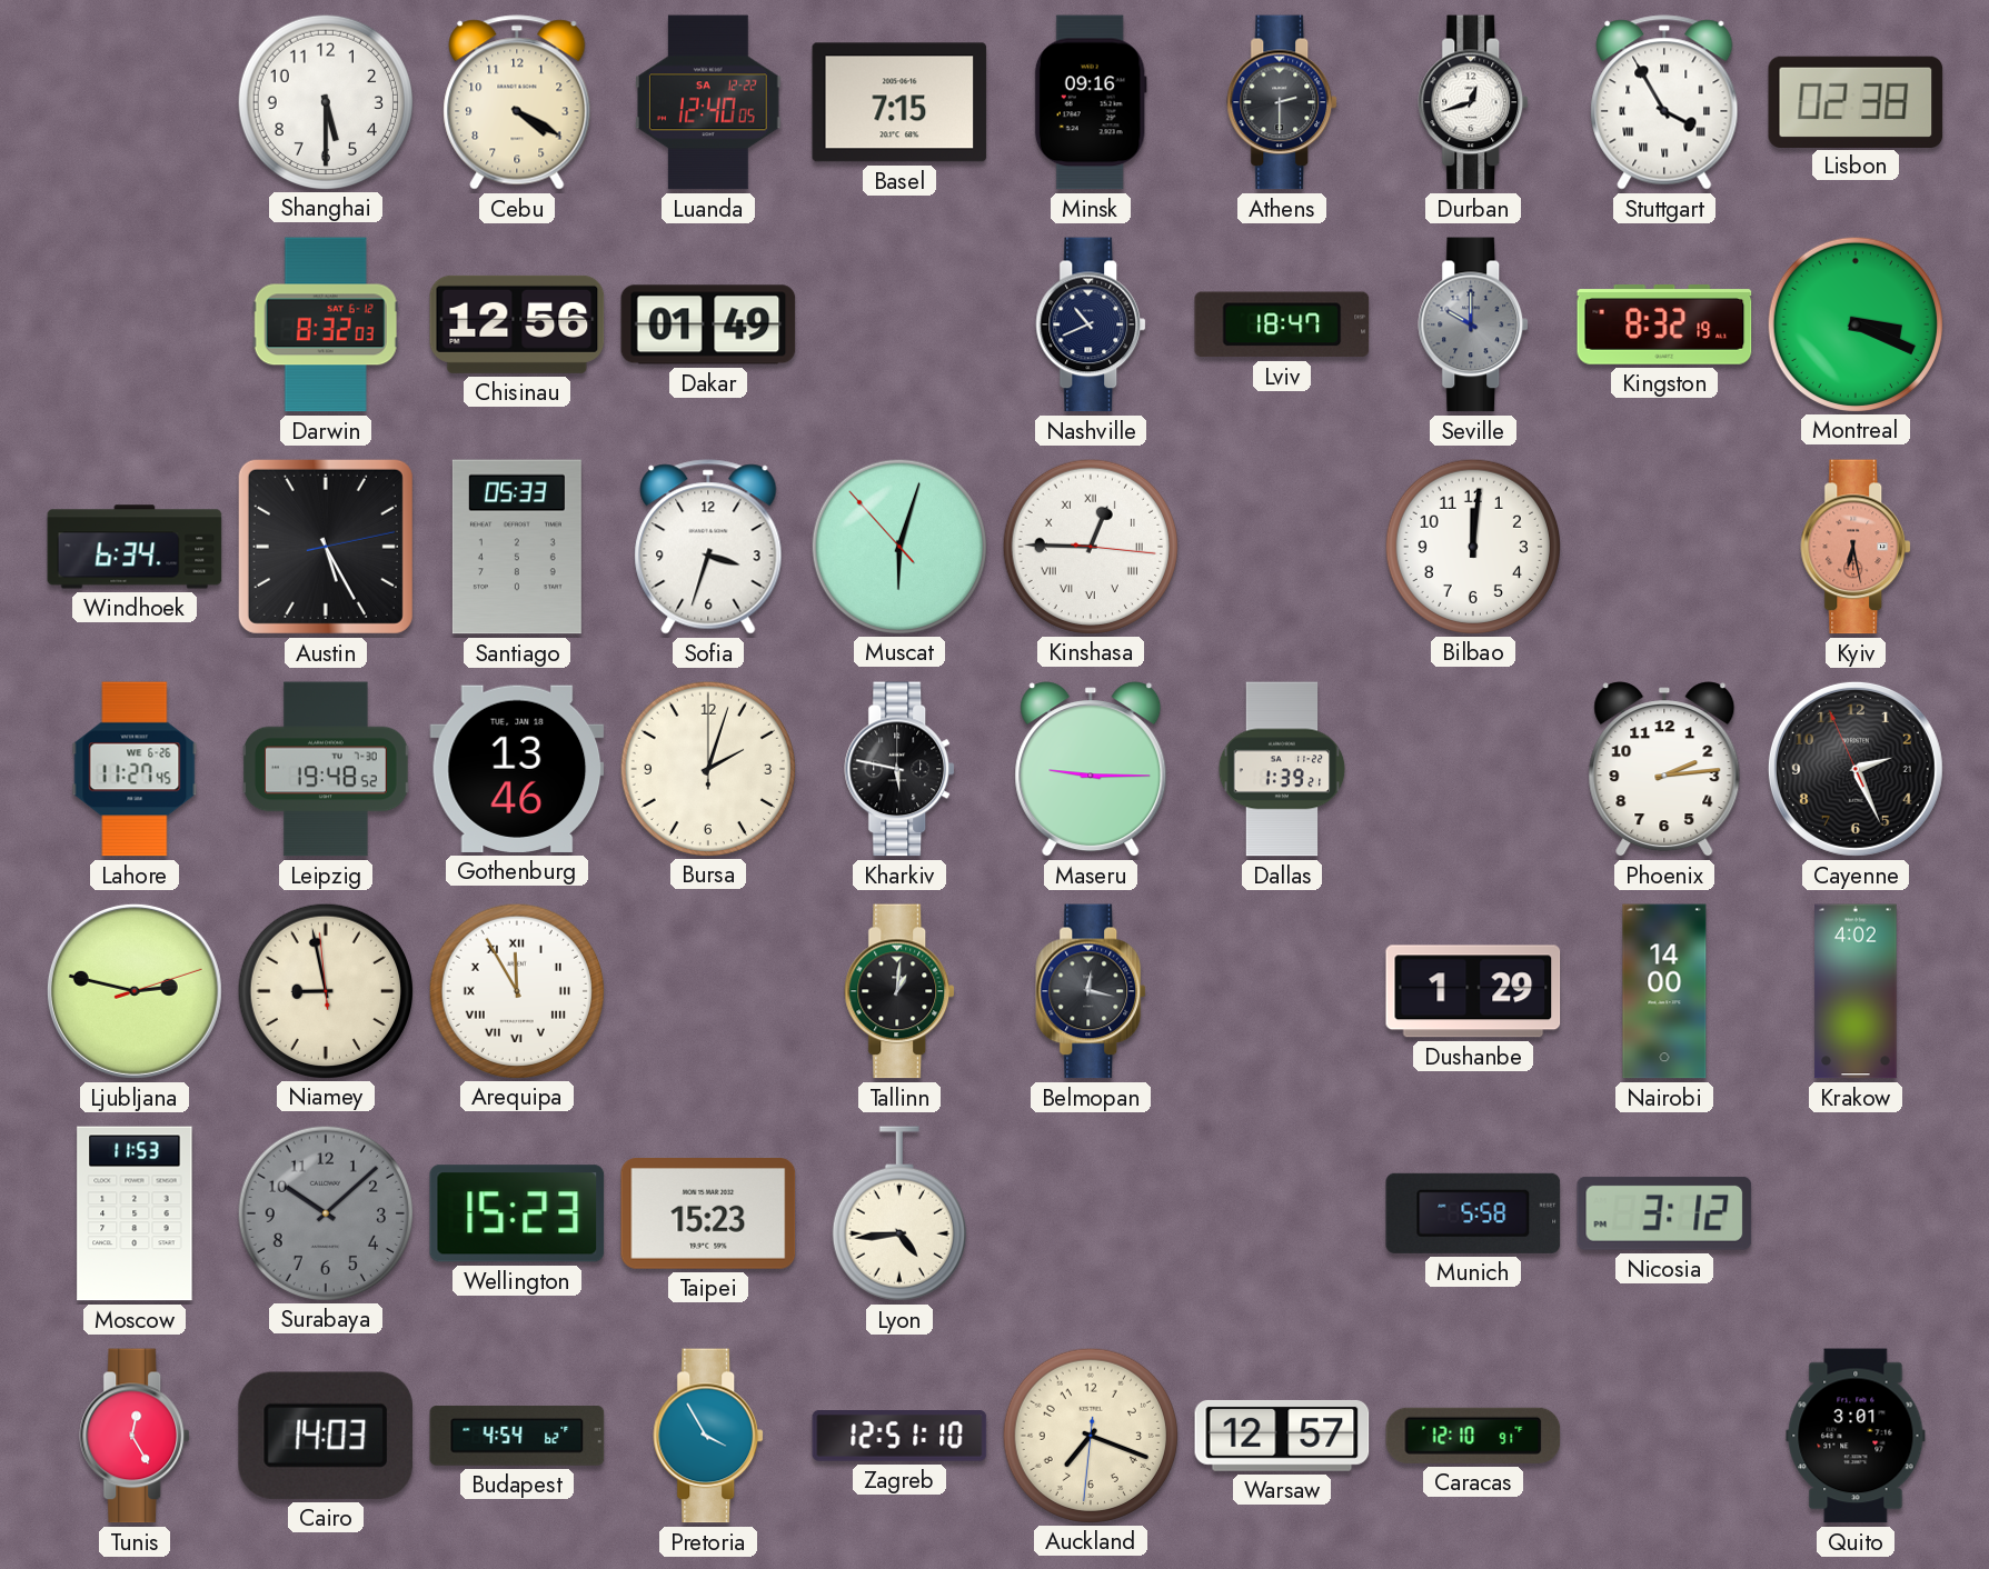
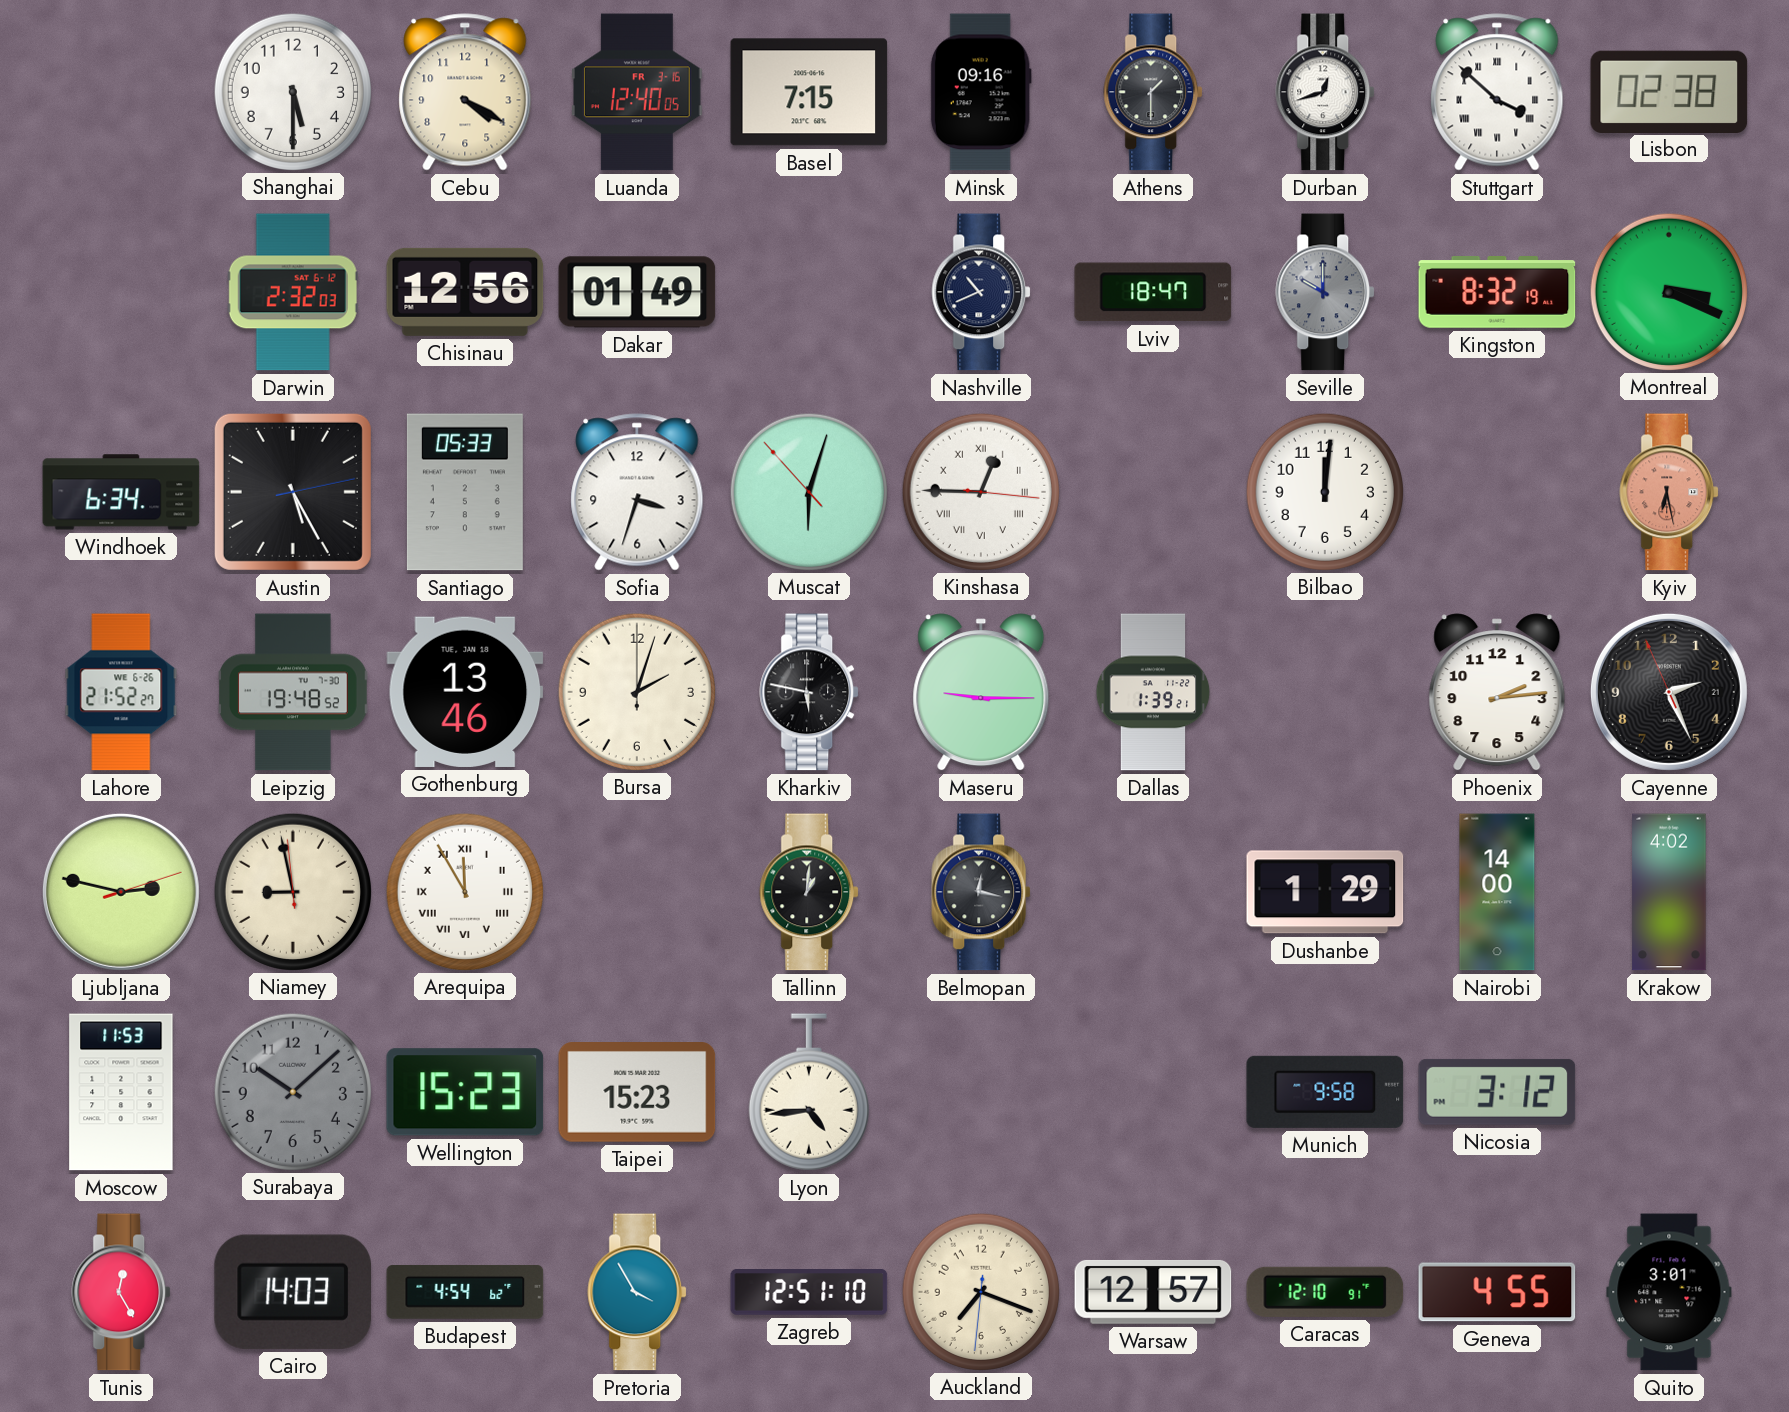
Luanda date: SA 12-22 -> FR 3-16
Athens: 2:30 -> 1:30
Stuttgart: 3:55 -> 3:52
Darwin: 8:32 -> 2:32
Lahore: 11:27 -> 21:52
Munich: 5:58 -> 9:58
Geneva: none -> 4:55
